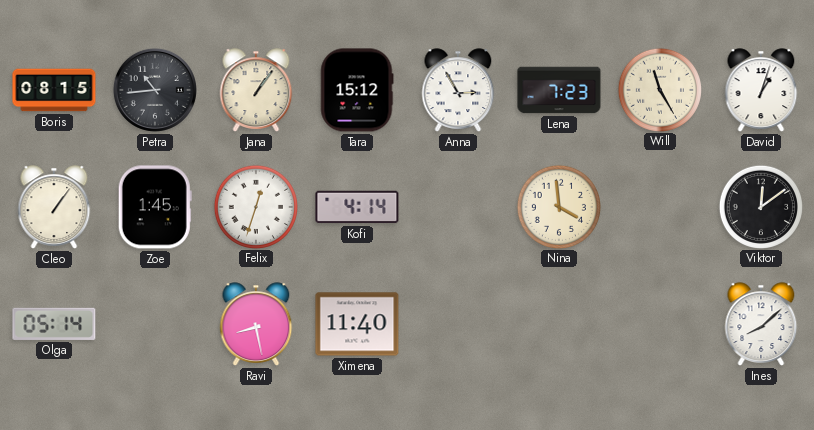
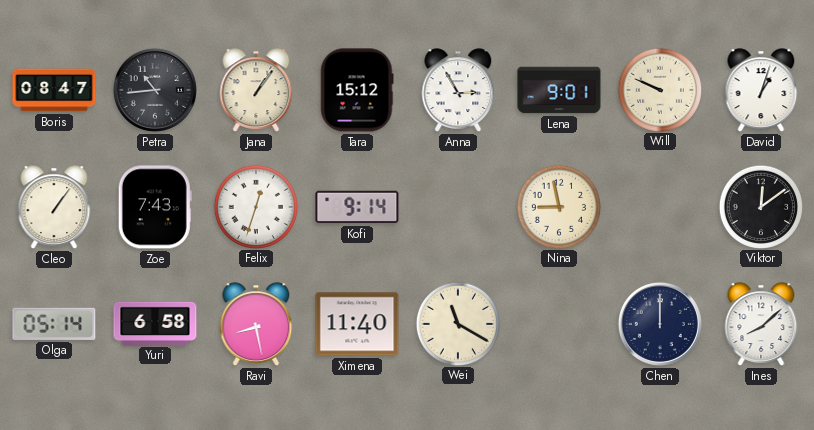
Boris: 08:15 -> 08:47
Lena: 7:23 -> 9:01
Will: 11:25 -> 9:49
Zoe: 1:45 -> 7:43
Kofi: 4:14 -> 9:14
Nina: 3:59 -> 8:58
Yuri: none -> 6:58
Wei: none -> 11:20
Chen: none -> 12:00
